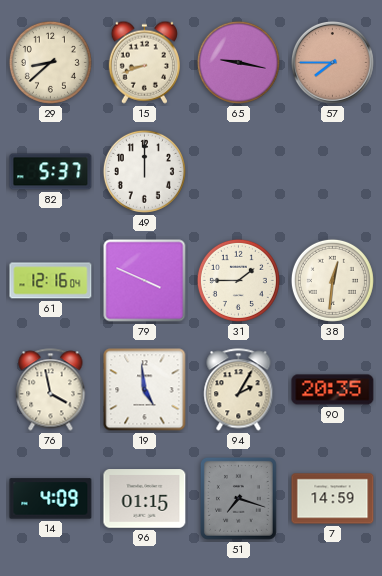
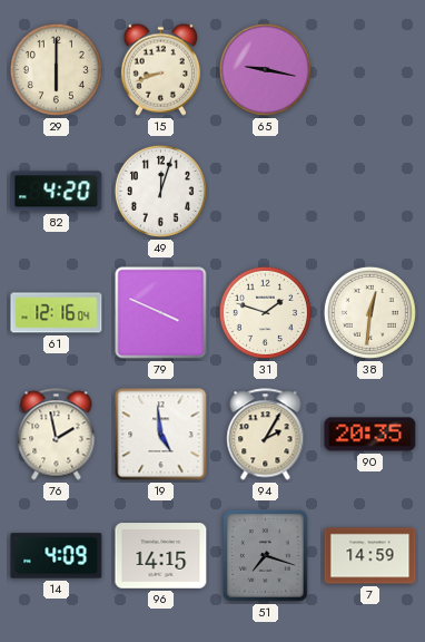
29: 8:38 -> 6:00
57: 7:45 -> none
82: 5:37 -> 4:20
49: 12:00 -> 12:03
31: 1:45 -> 1:48
76: 3:58 -> 1:58
96: 01:15 -> 14:15
